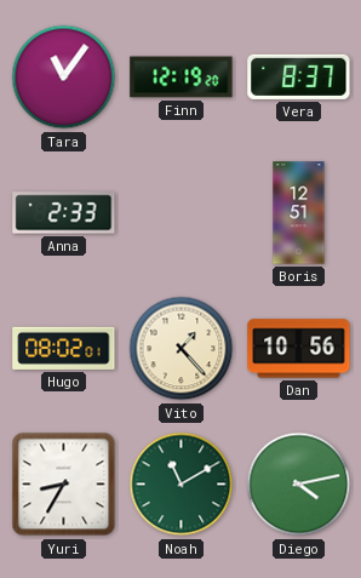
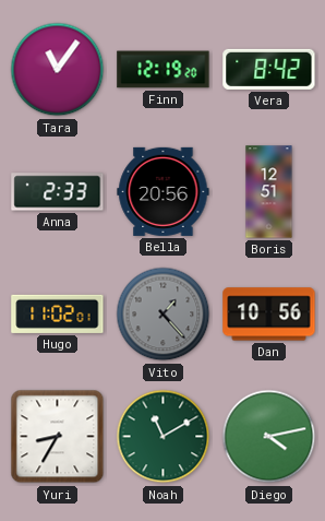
Vera: 8:37 -> 8:42
Bella: none -> 20:56
Hugo: 08:02 -> 11:02
Vito dial: cream -> grey
